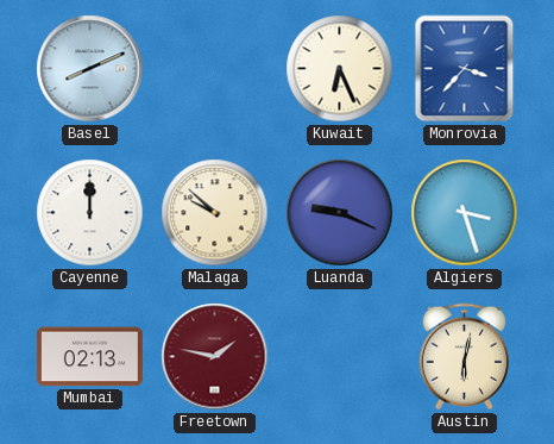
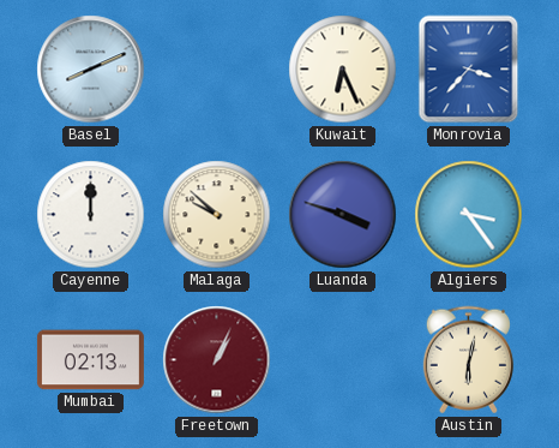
Luanda: 9:19 -> 3:48
Algiers: 3:27 -> 3:24
Freetown: 1:47 -> 1:04
